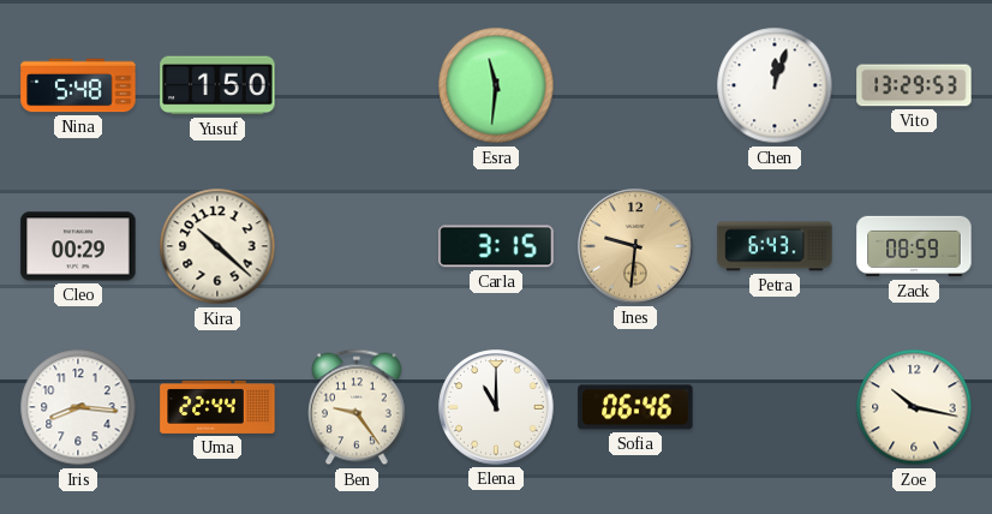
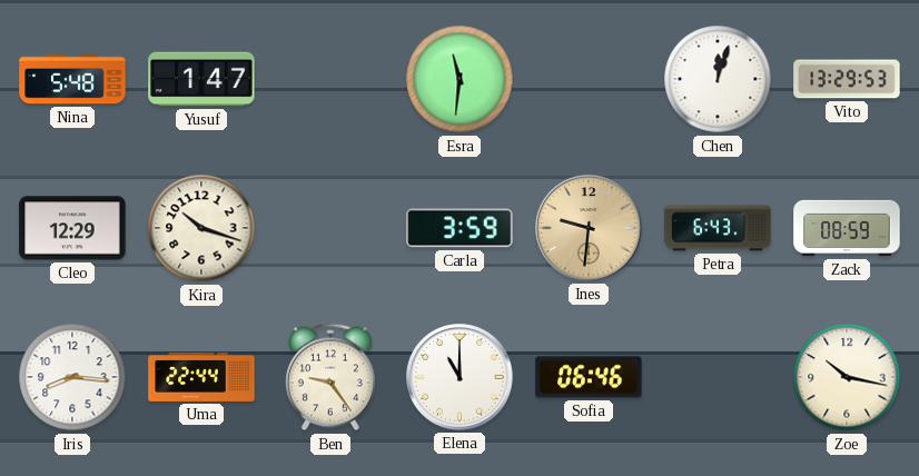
Yusuf: 1:50 -> 1:47
Cleo: 00:29 -> 12:29
Kira: 10:22 -> 10:18
Carla: 3:15 -> 3:59
